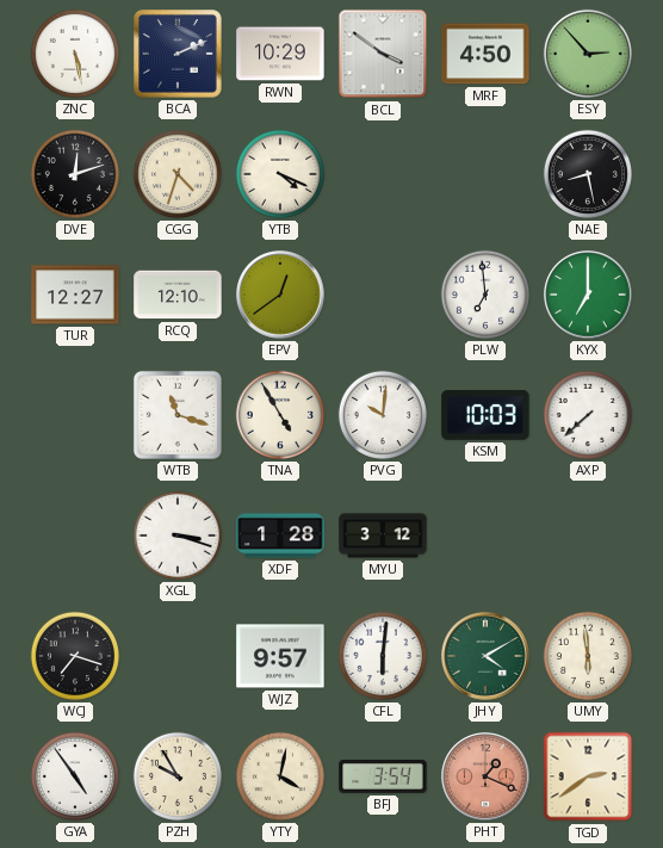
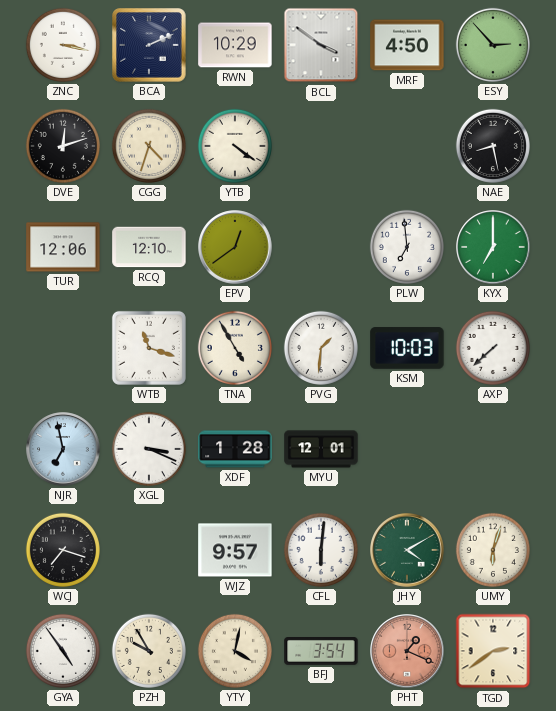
ZNC: 5:28 -> 3:17
YTB: 4:19 -> 4:21
TUR: 12:27 -> 12:06
PVG: 10:01 -> 1:31
NJR: none -> 6:58
XGL: 3:18 -> 3:19
MYU: 3:12 -> 12:01
UMY: 5:59 -> 6:03
